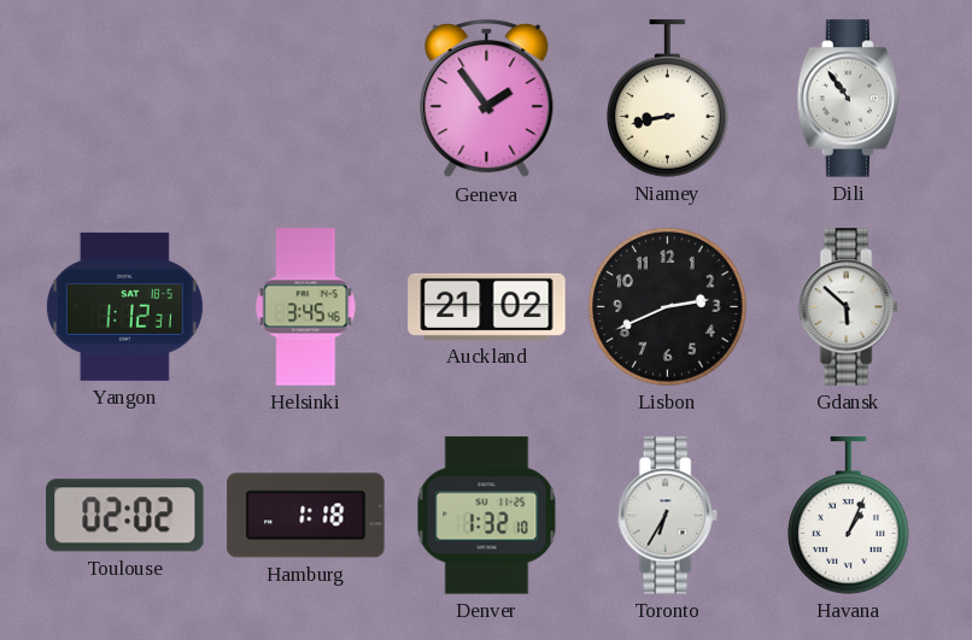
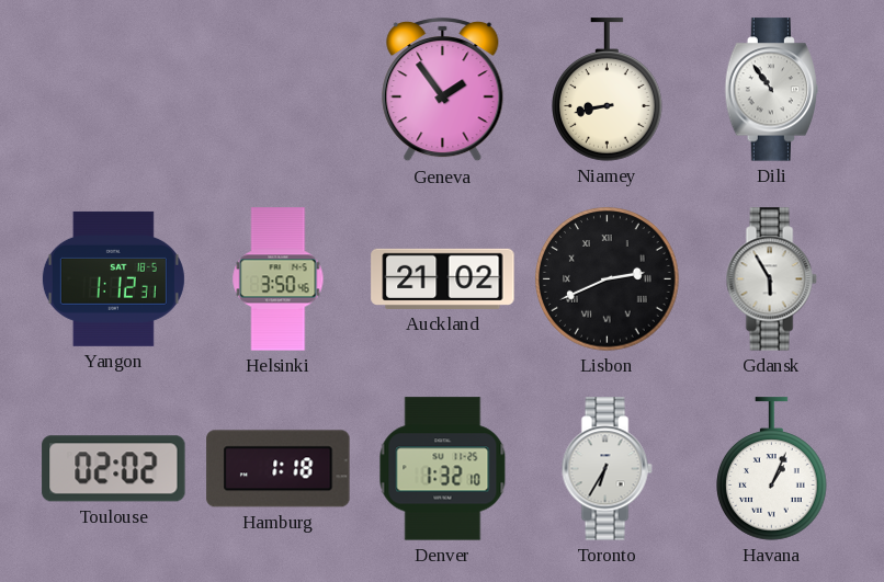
Helsinki: 3:45 -> 3:50
Lisbon numerals: Arabic -> Roman
Gdansk: 5:52 -> 5:55
